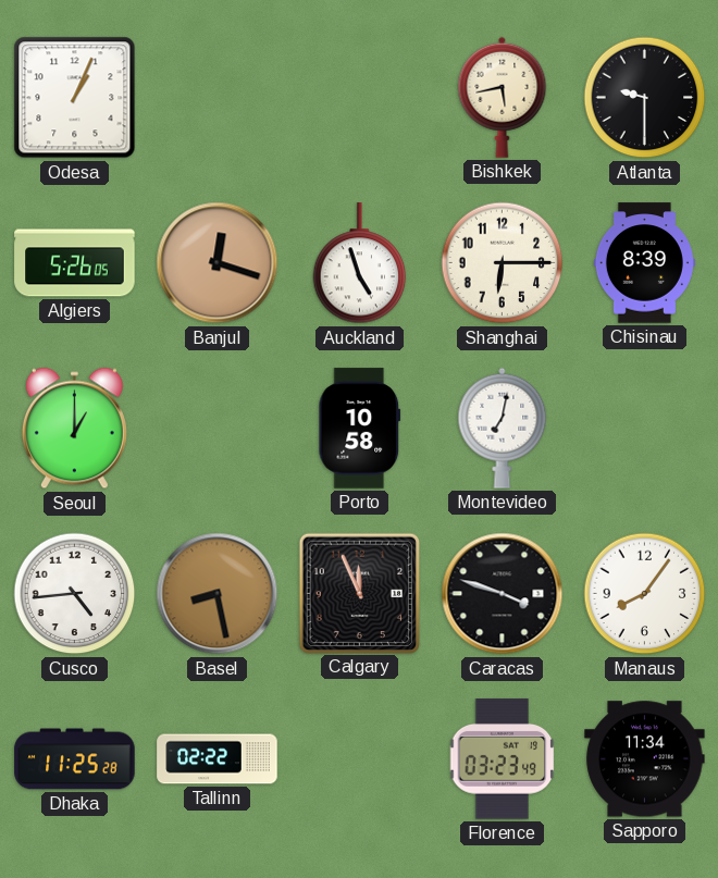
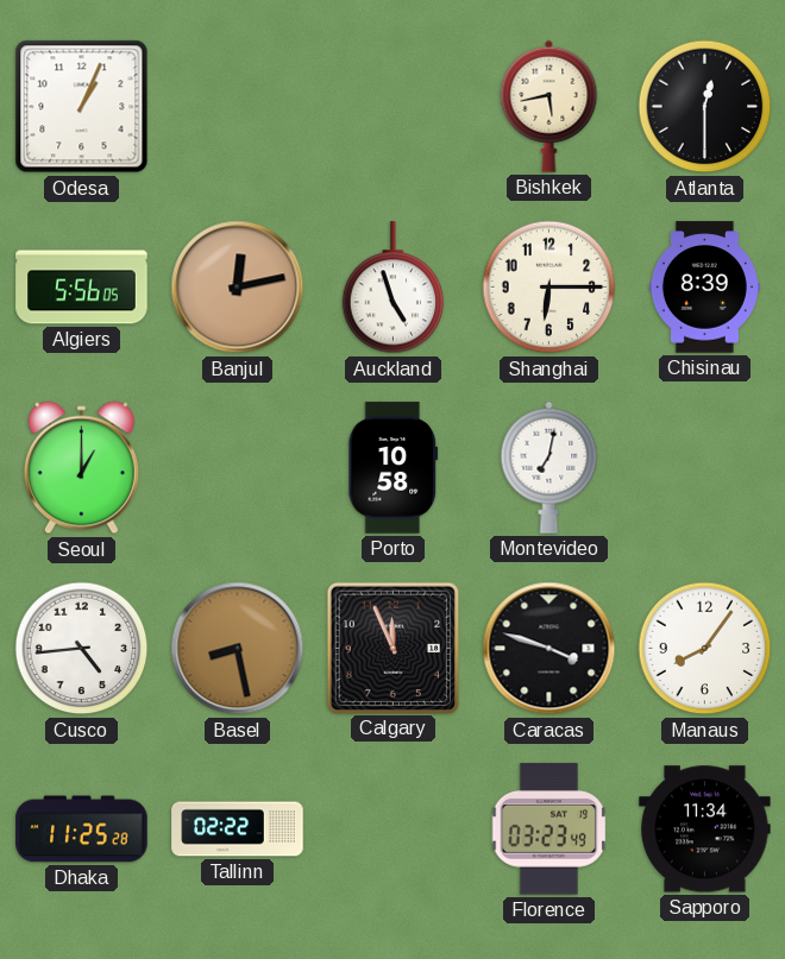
Atlanta: 9:30 -> 12:30
Algiers: 5:26 -> 5:56
Banjul: 12:18 -> 12:13
